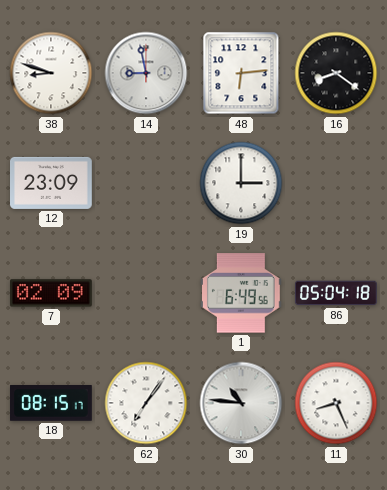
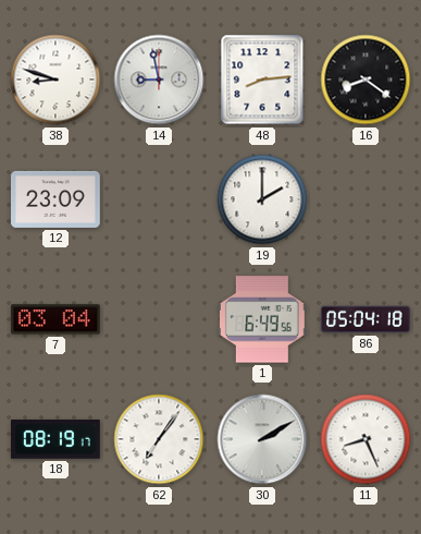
48: 6:14 -> 8:14
19: 3:00 -> 2:00
7: 02:09 -> 03:04
18: 08:15 -> 08:19
30: 10:46 -> 2:10
